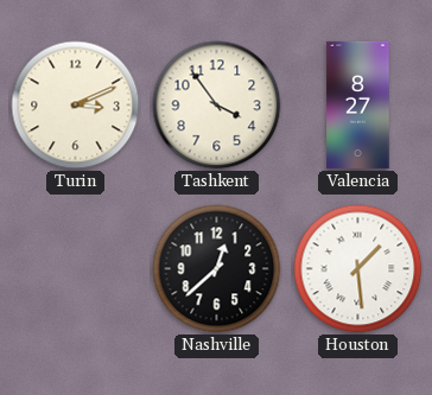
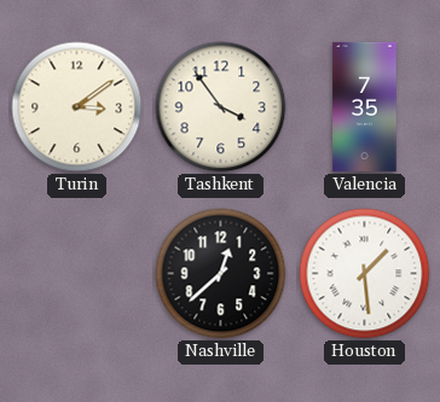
Turin: 3:11 -> 3:09
Valencia: 8:27 -> 7:35
